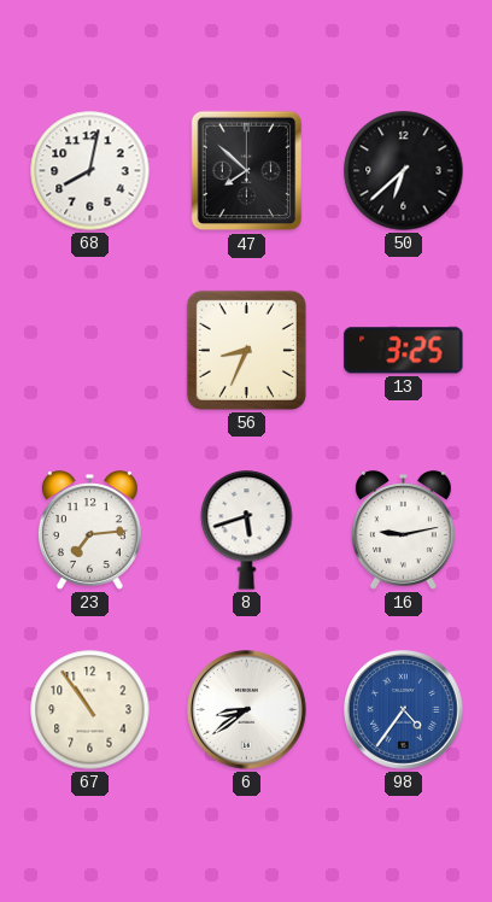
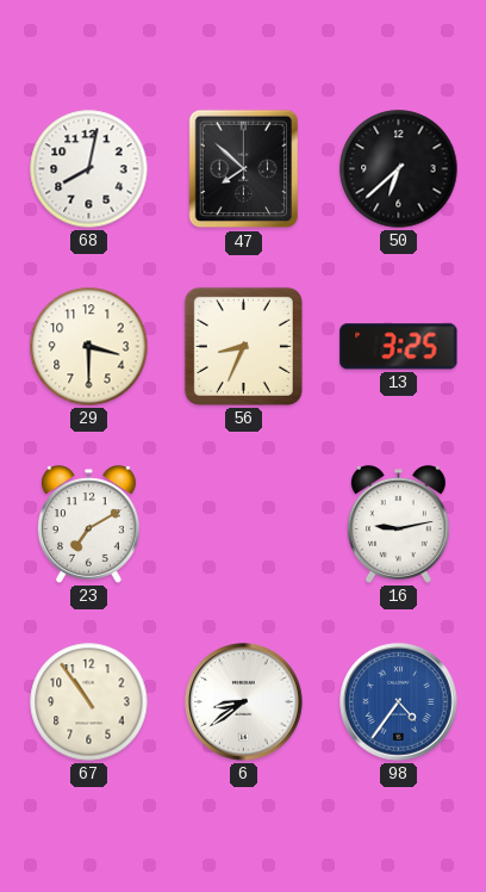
29: none -> 3:30
23: 7:14 -> 7:10
8: 5:42 -> none
